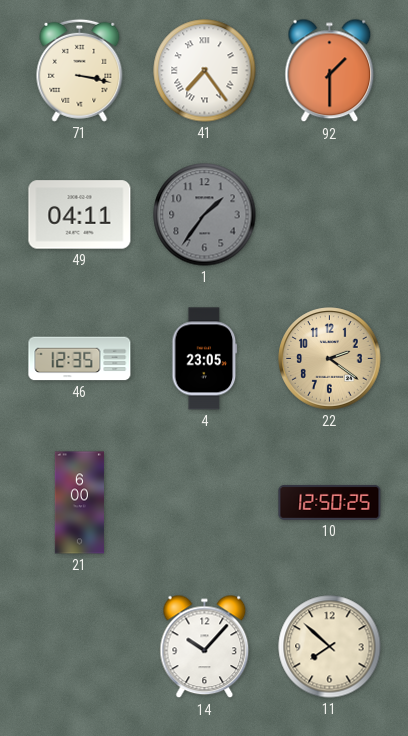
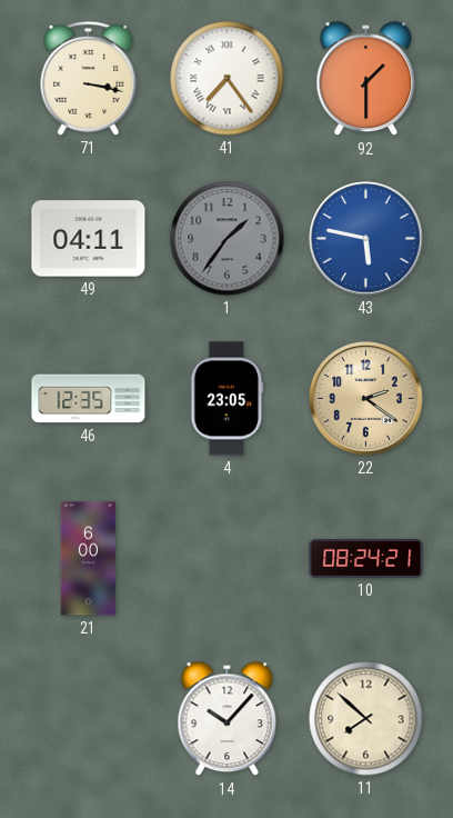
43: none -> 5:47
10: 12:50 -> 08:24
